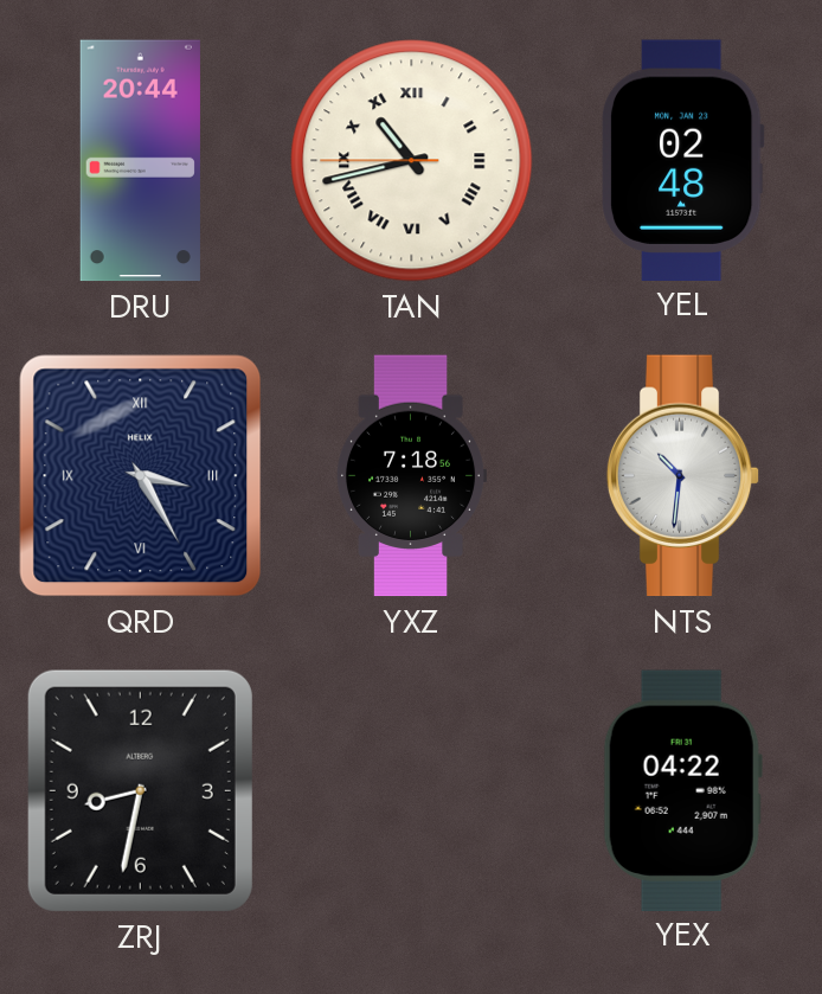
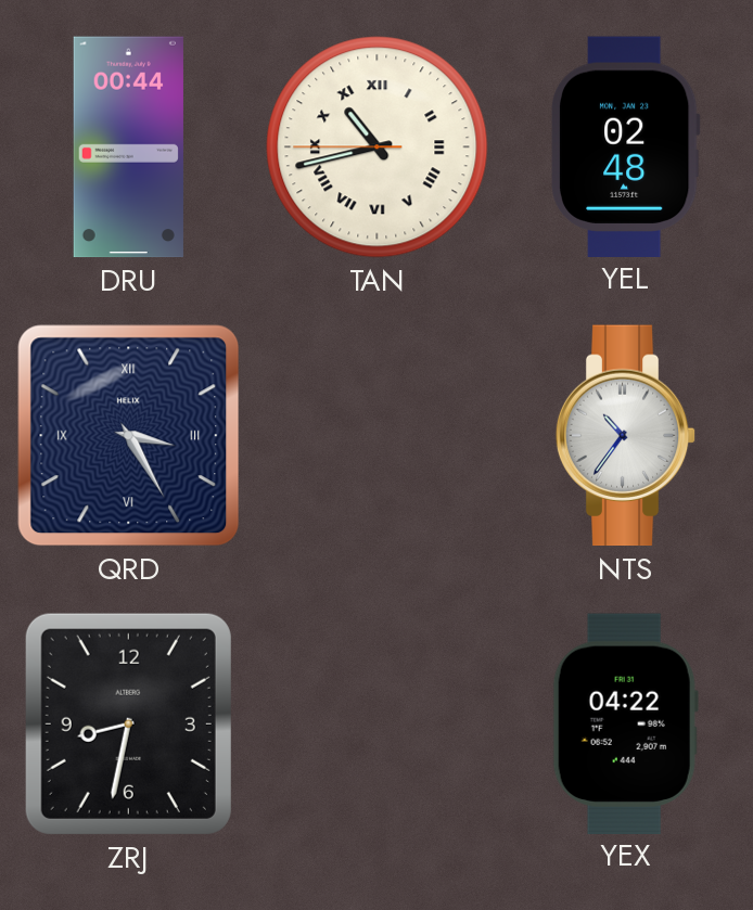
DRU: 20:44 -> 00:44
YXZ: 7:18 -> none
NTS: 10:31 -> 10:36
